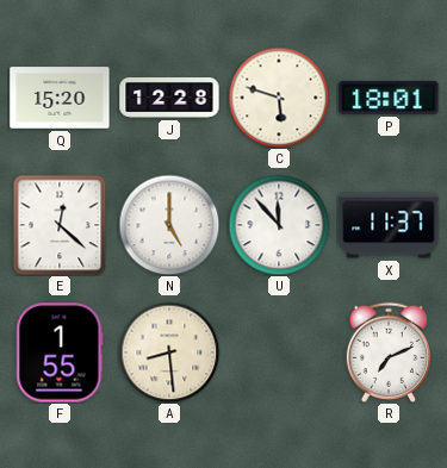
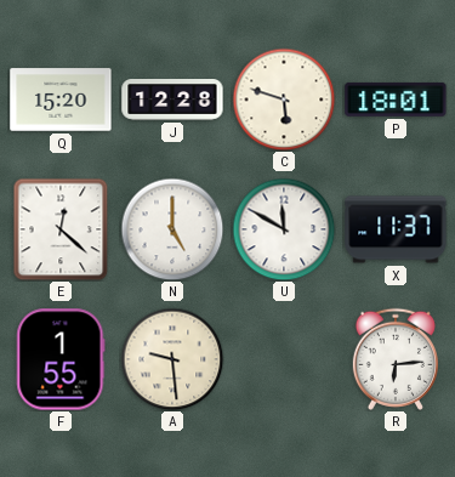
U: 11:53 -> 11:50
A: 8:29 -> 9:29
R: 7:11 -> 6:14
